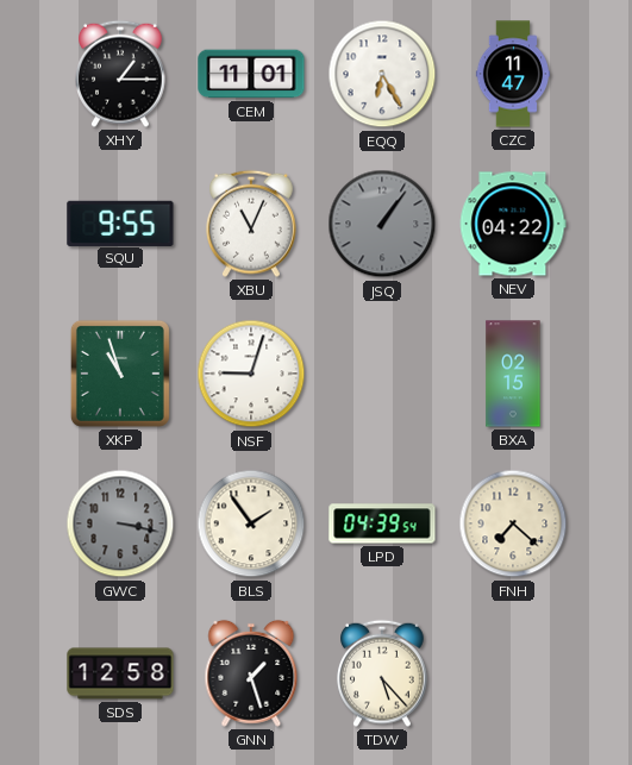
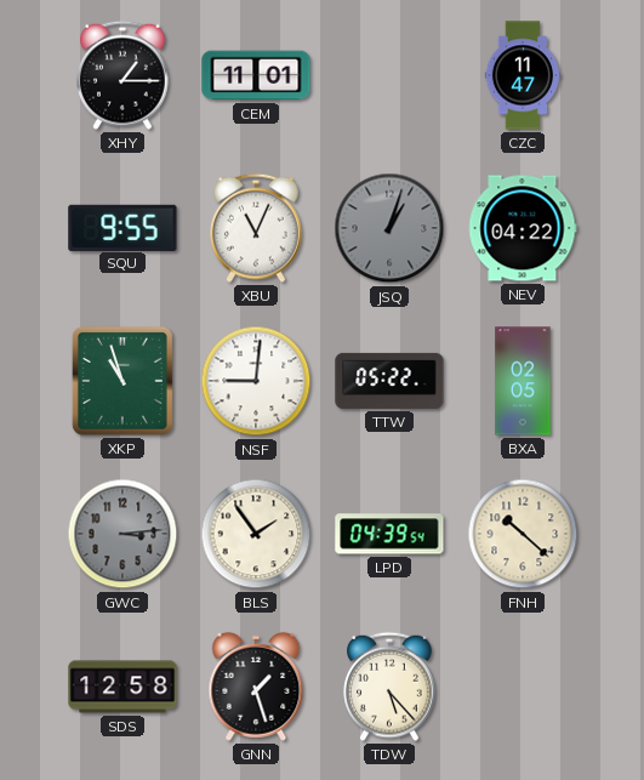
EQQ: 6:25 -> none
JSQ: 1:06 -> 1:03
NSF: 9:03 -> 9:01
TTW: none -> 05:22
BXA: 02:15 -> 02:05
GWC: 3:17 -> 3:14
FNH: 7:22 -> 10:22
